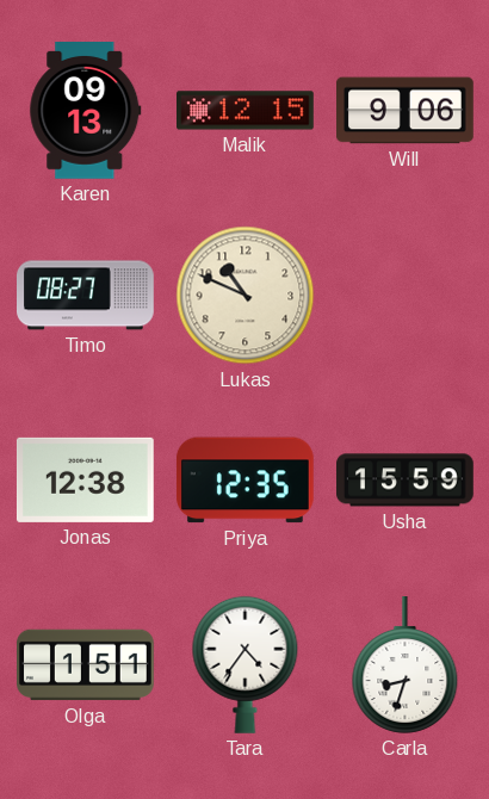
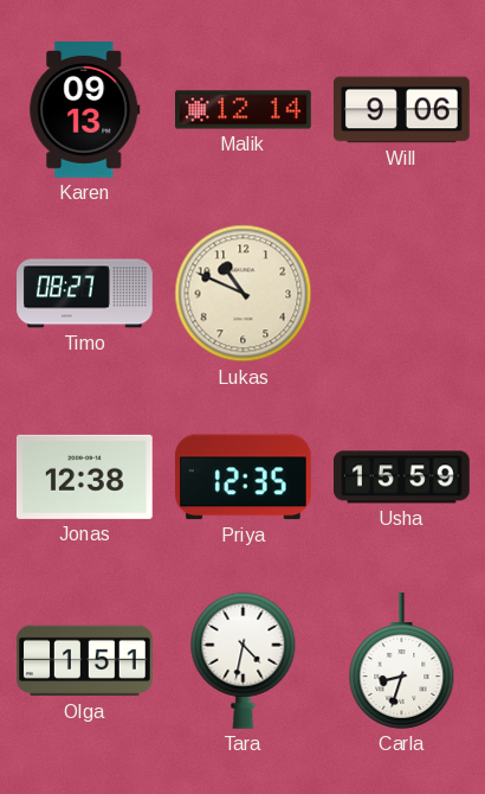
Malik: 12:15 -> 12:14
Tara: 4:36 -> 4:32
